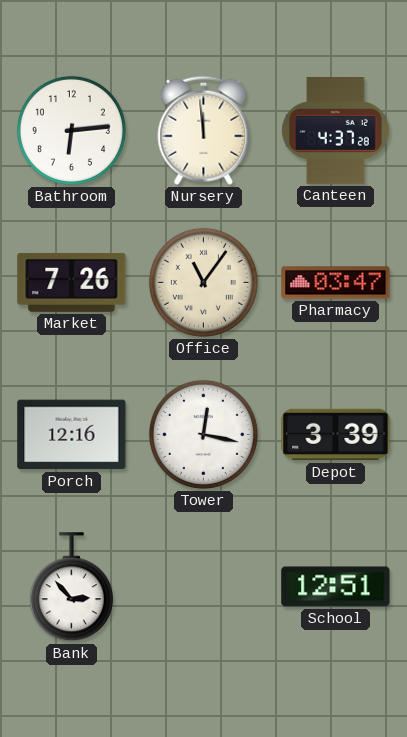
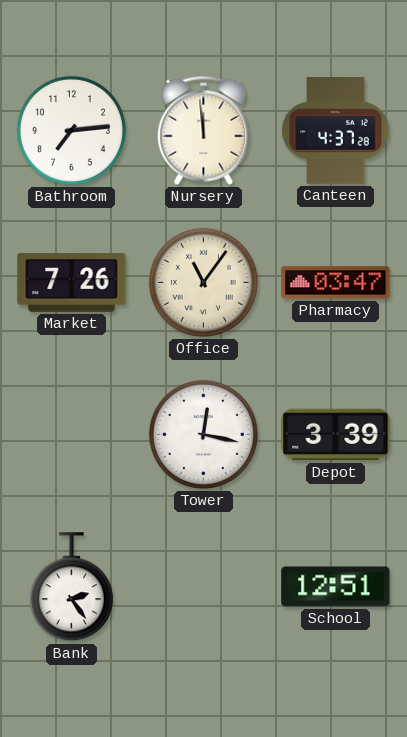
Bathroom: 6:14 -> 7:14
Porch: 12:16 -> none
Bank: 2:53 -> 2:24
